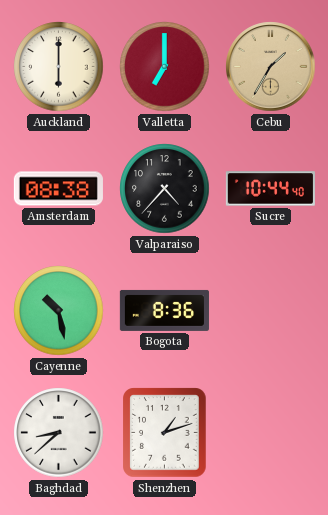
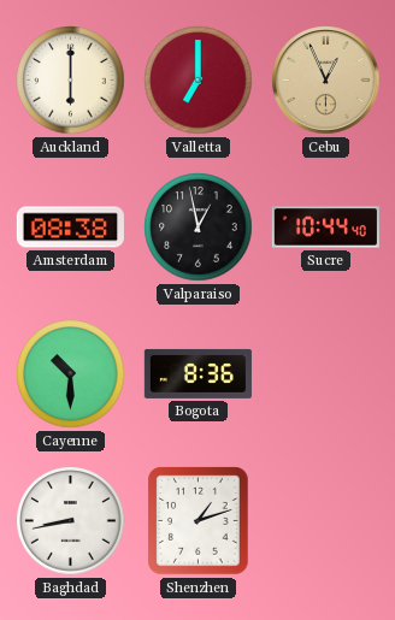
Cebu: 1:35 -> 12:56
Valparaiso: 4:37 -> 12:58
Cayenne: 10:28 -> 10:30
Baghdad: 8:38 -> 8:43
